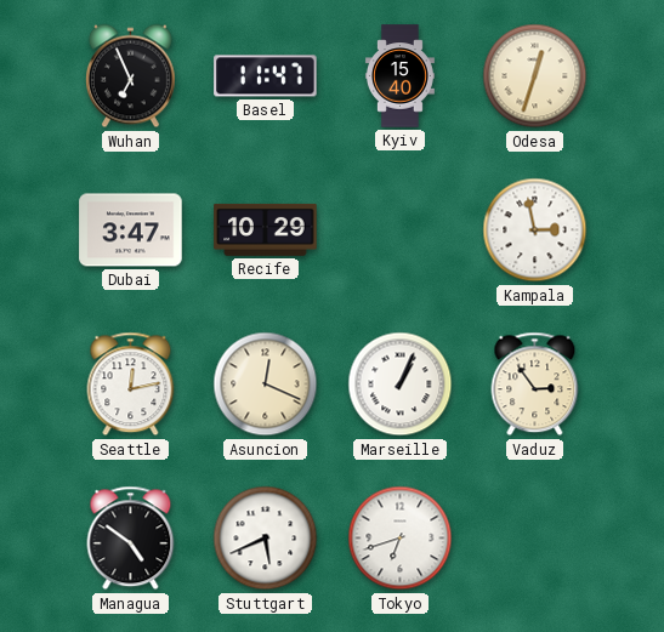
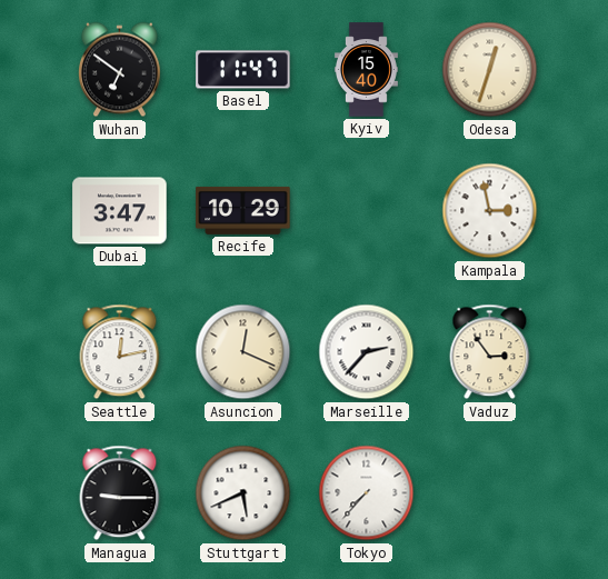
Wuhan: 6:56 -> 6:51
Marseille: 1:04 -> 2:37
Managua: 4:51 -> 9:15
Tokyo: 6:42 -> 7:37
